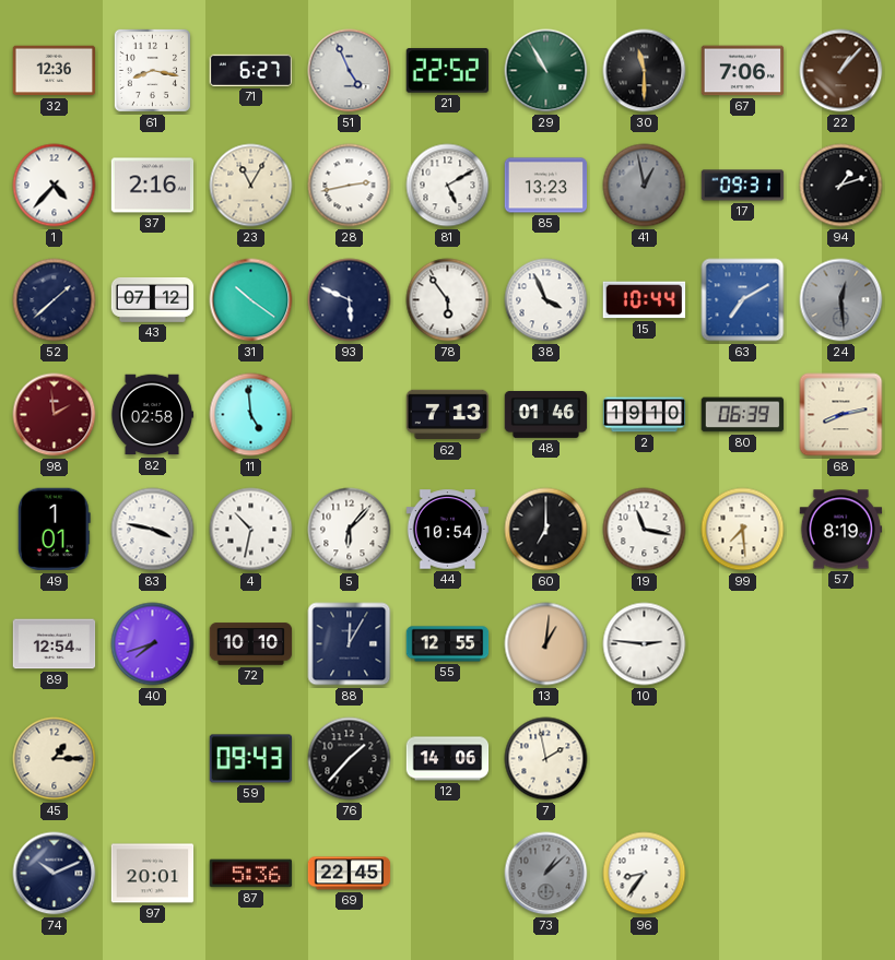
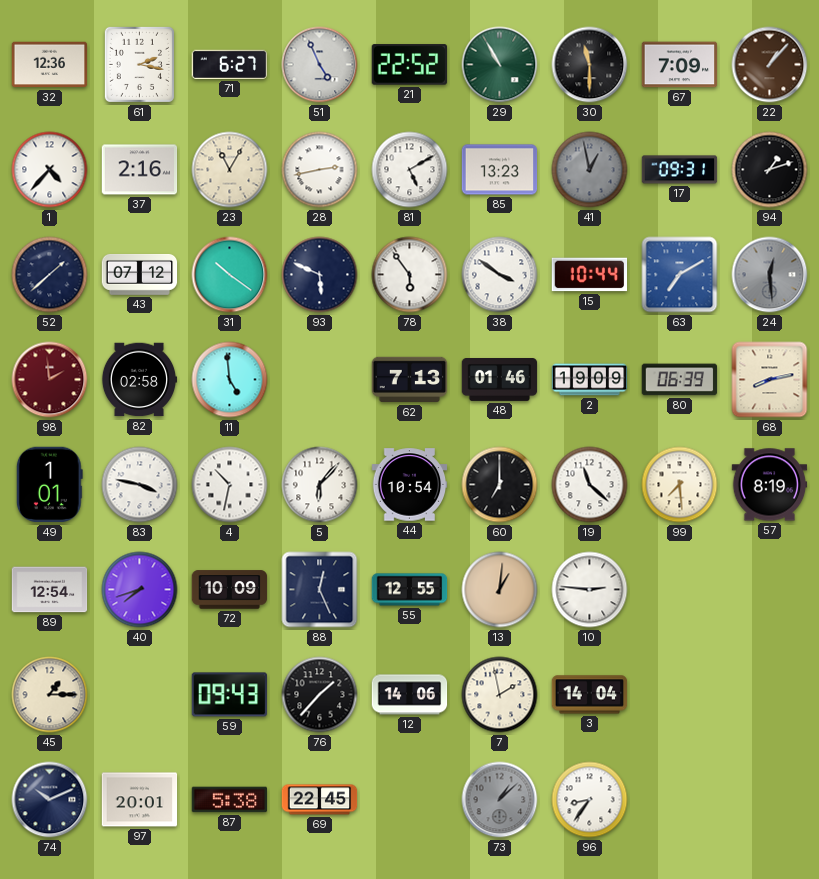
61: 8:17 -> 2:17
67: 7:06 -> 7:09
38: 3:56 -> 3:51
2: 19:10 -> 19:09
19: 11:17 -> 11:22
72: 10:10 -> 10:09
88: 12:05 -> 12:26
3: none -> 14:04
87: 5:36 -> 5:38
